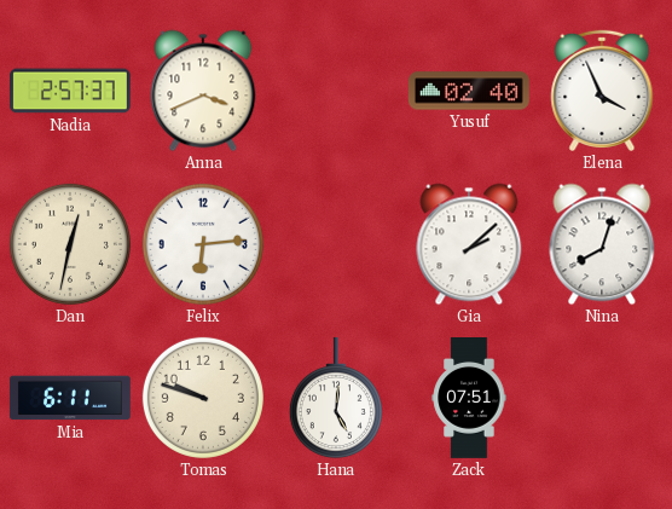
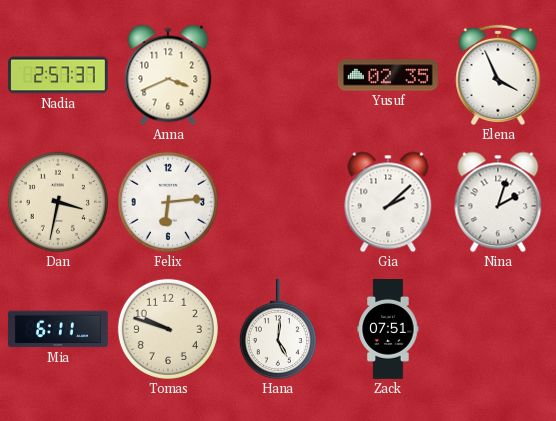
Yusuf: 02:40 -> 02:35
Dan: 12:32 -> 3:32
Nina: 8:03 -> 2:03
